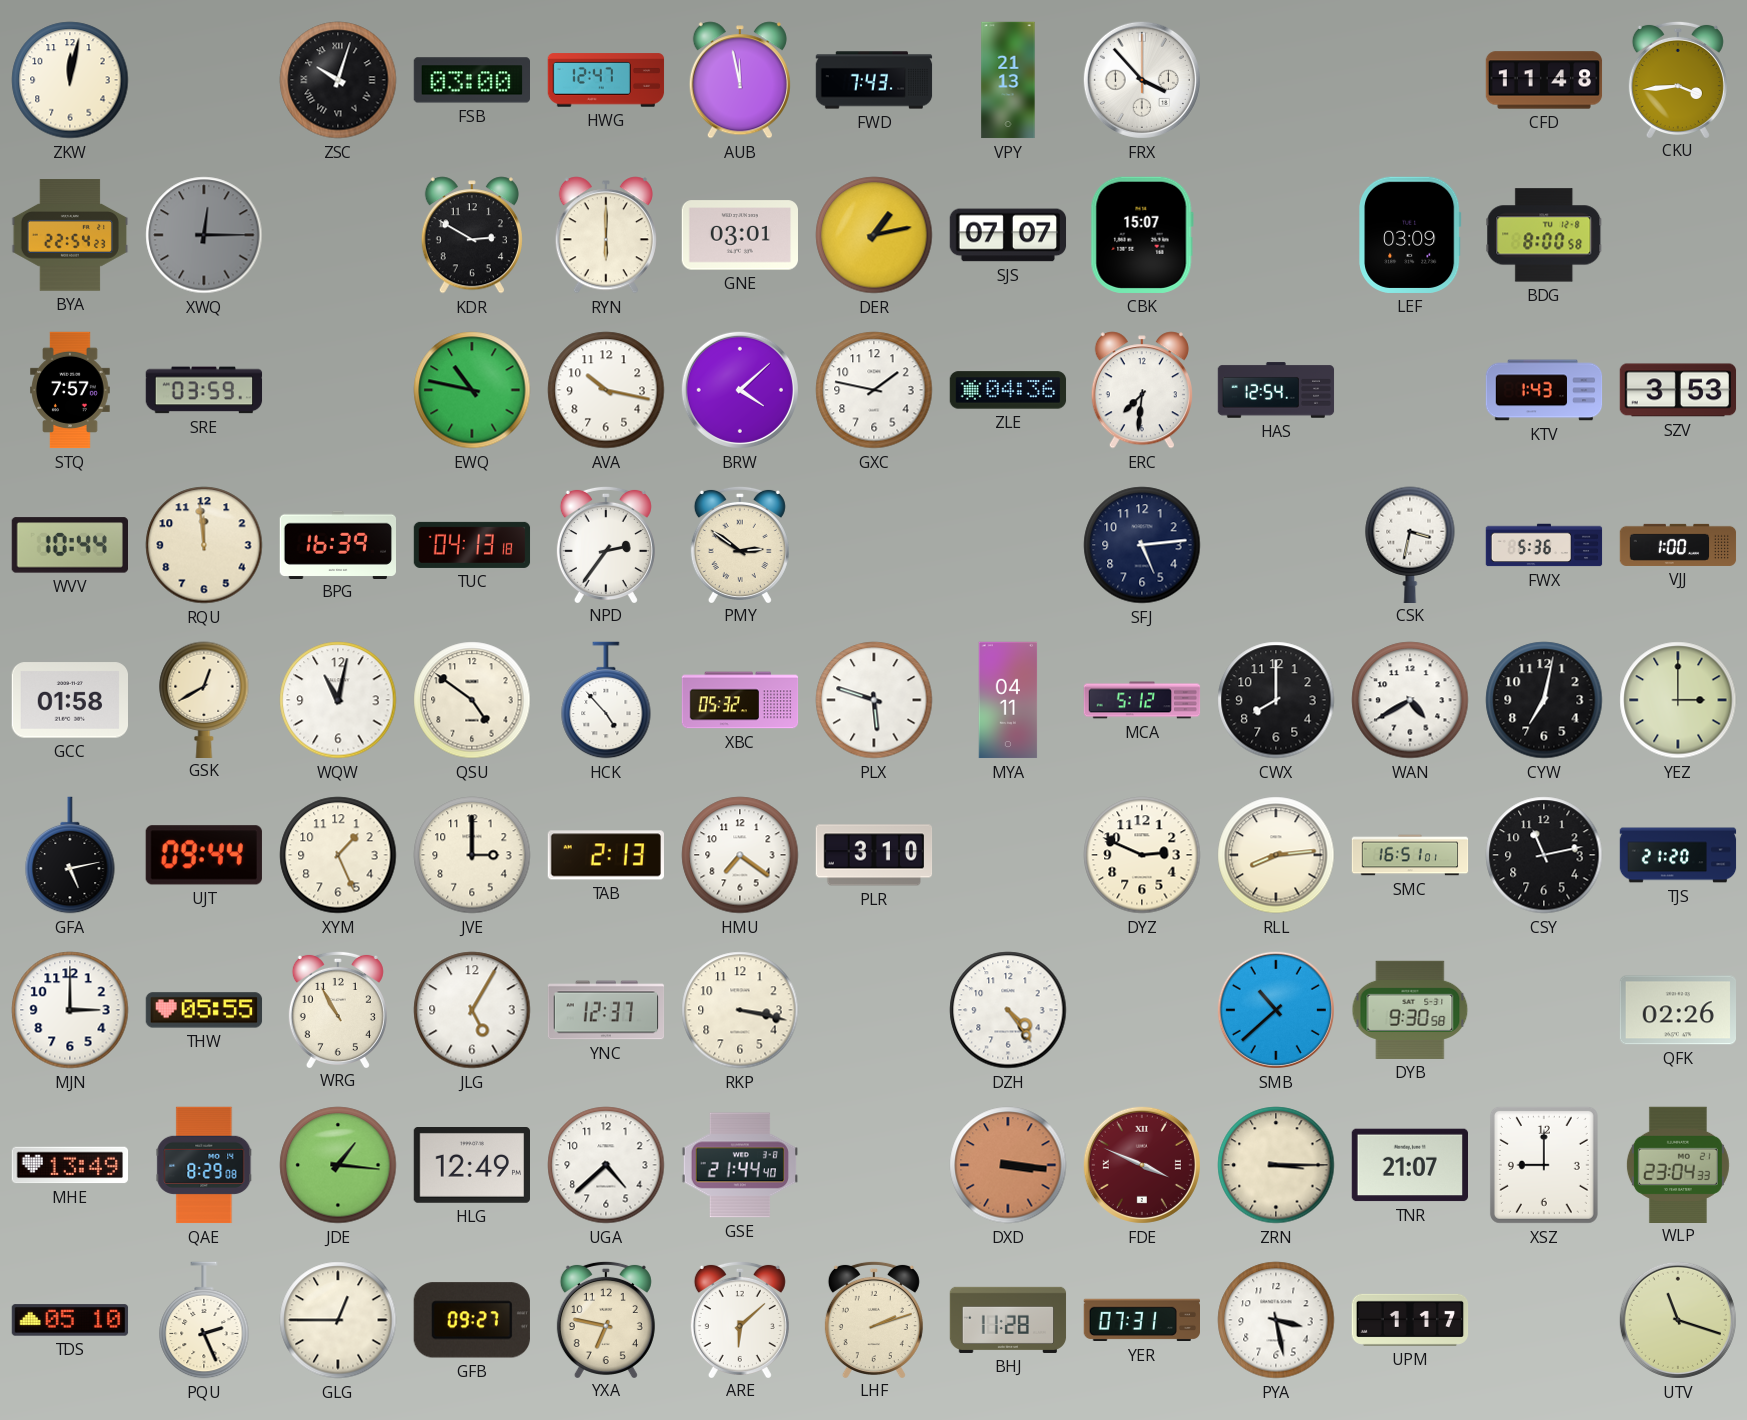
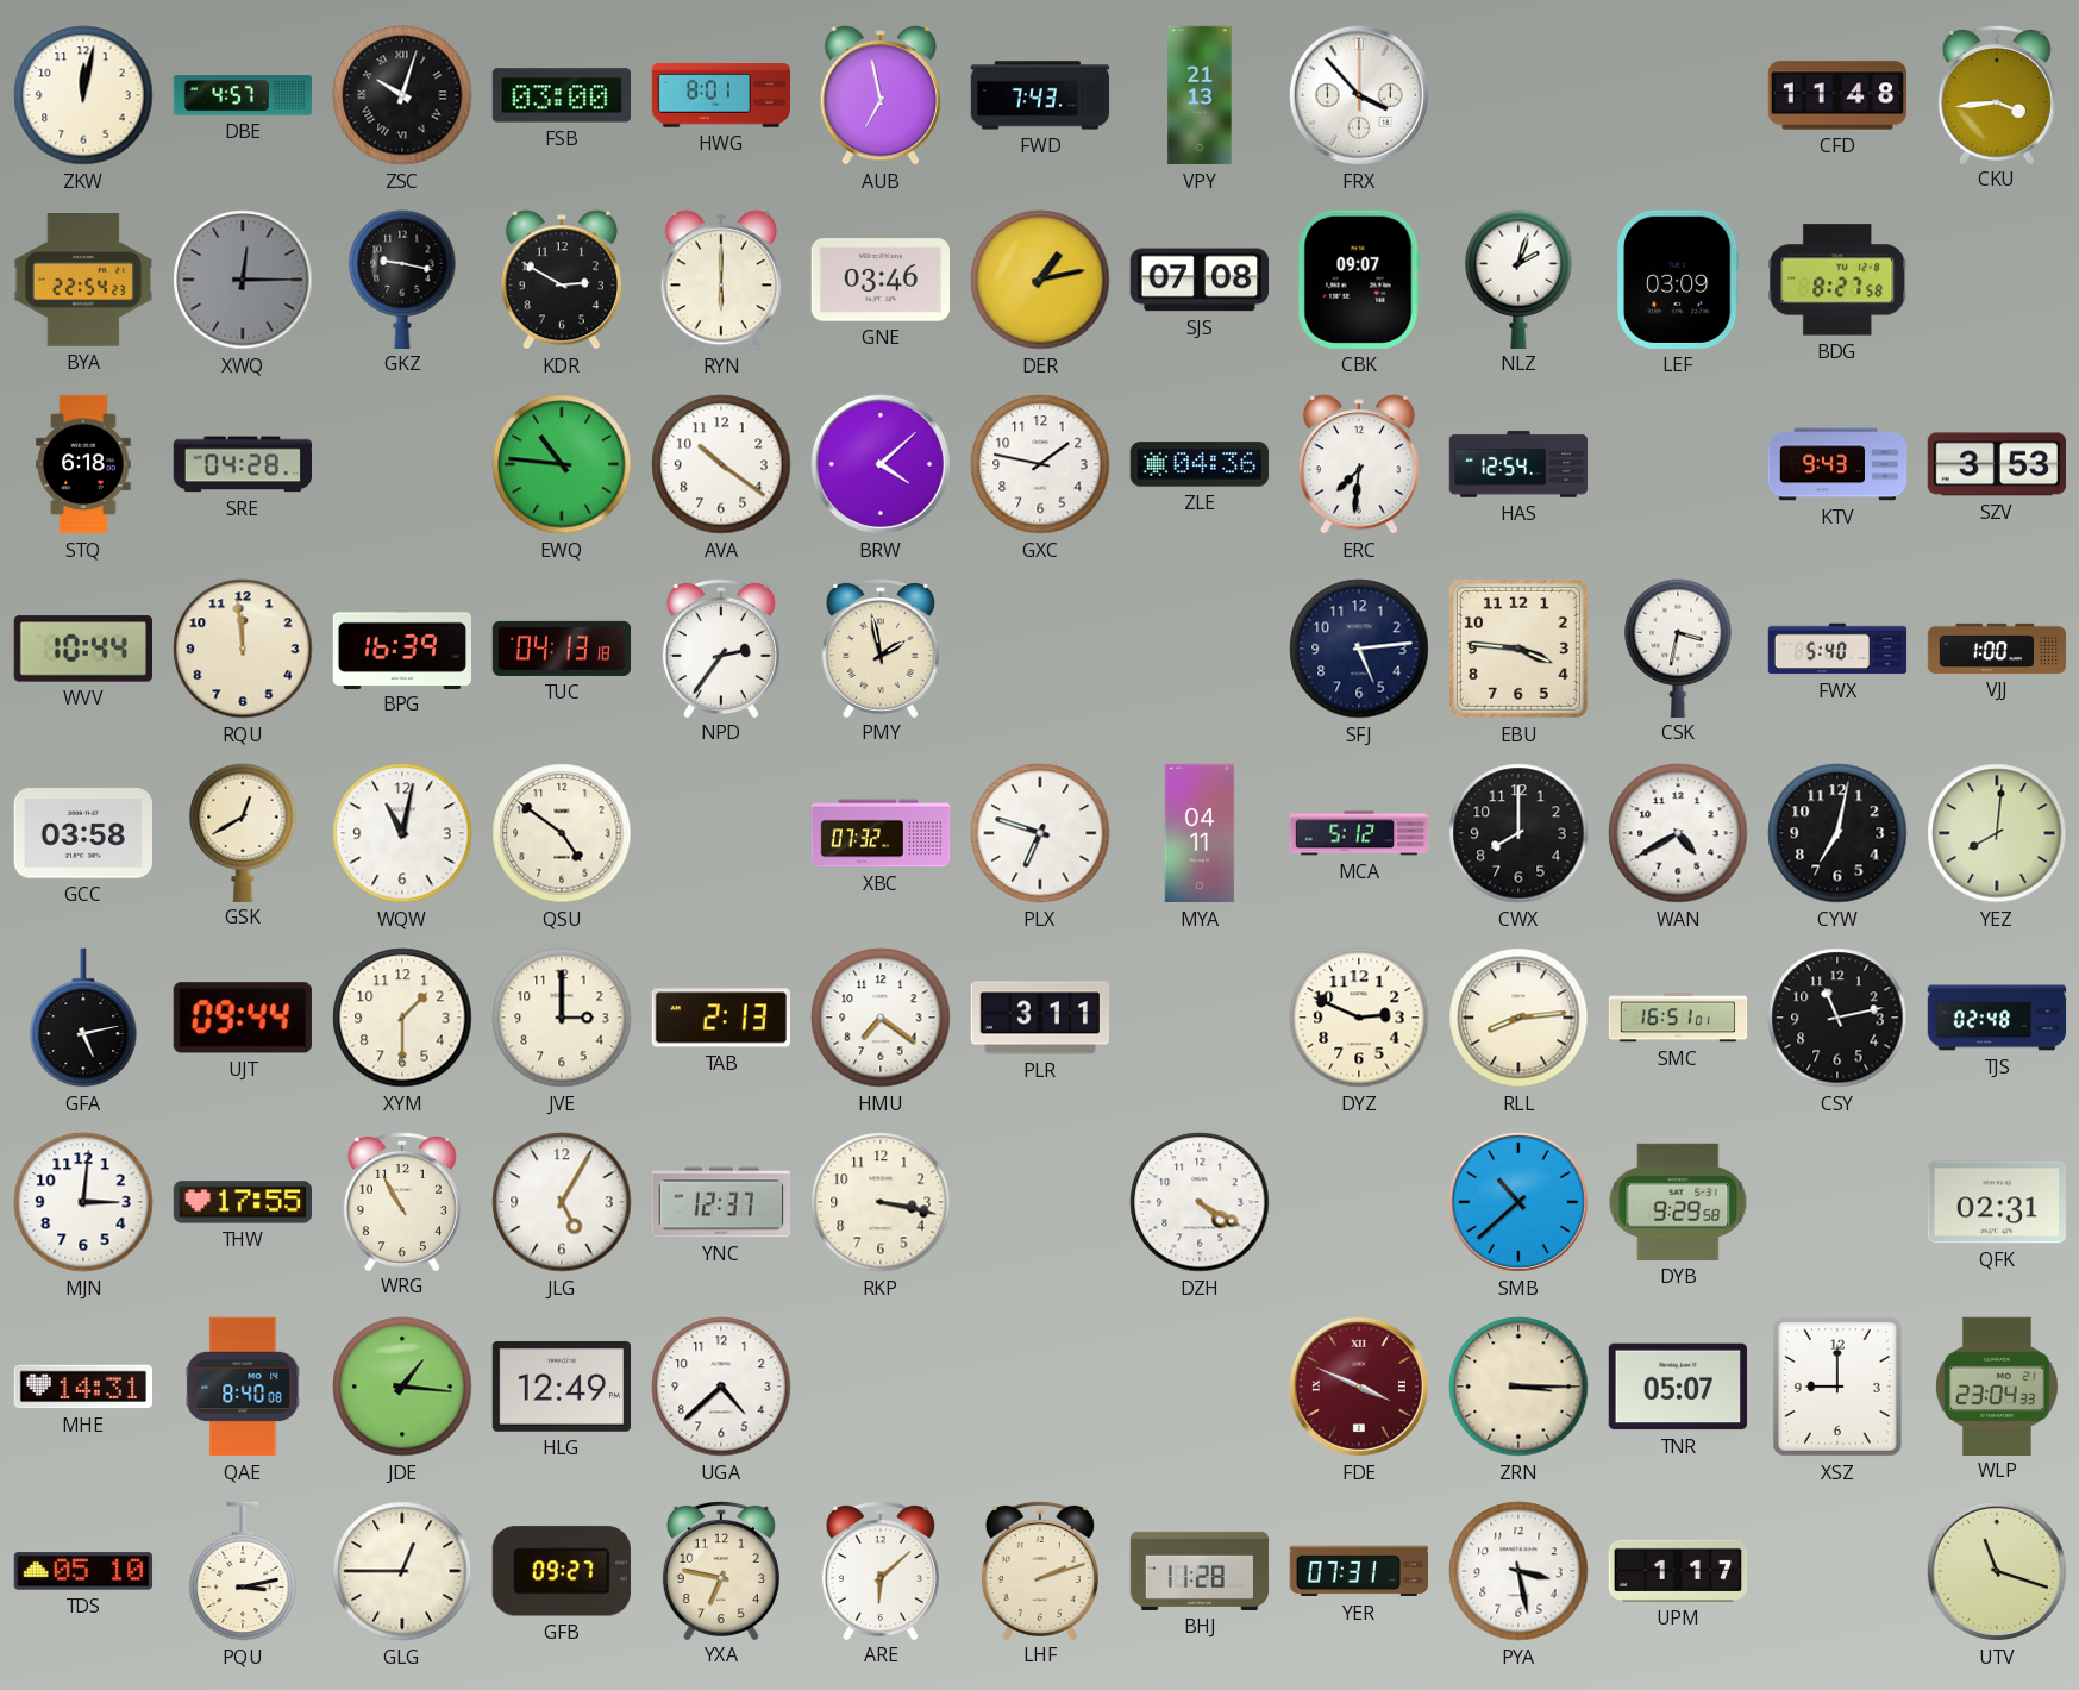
DBE: none -> 4:57
HWG: 12:47 -> 8:01
AUB: 11:58 -> 6:58
GKZ: none -> 9:17
GNE: 03:01 -> 03:46
SJS: 07:07 -> 07:08
CBK: 15:07 -> 09:07
NLZ: none -> 2:03
BDG: 8:00 -> 8:27
STQ: 7:57 -> 6:18
SRE: 03:59 -> 04:28
EWQ: 10:47 -> 10:46
AVA: 10:17 -> 10:21
KTV: 1:43 -> 9:43
PMY: 2:51 -> 1:58
EBU: none -> 3:46
FWX: 5:36 -> 5:40
GCC: 01:58 -> 03:58
HCK: 4:53 -> none
XBC: 05:32 -> 07:32
PLX: 5:48 -> 6:48
YEZ: 3:00 -> 8:01
XYM: 1:26 -> 1:30
PLR: 3:10 -> 3:11
TJS: 21:20 -> 02:48
MJN: 3:00 -> 3:01
THW: 05:55 -> 17:55
DZH: 4:24 -> 4:20
DYB: 9:30 -> 9:29
QFK: 02:26 -> 02:31
MHE: 13:49 -> 14:31
QAE: 8:29 -> 8:40
GSE: 21:44 -> none
DXD: 3:16 -> none
TNR: 21:07 -> 05:07
PQU: 2:26 -> 3:13
